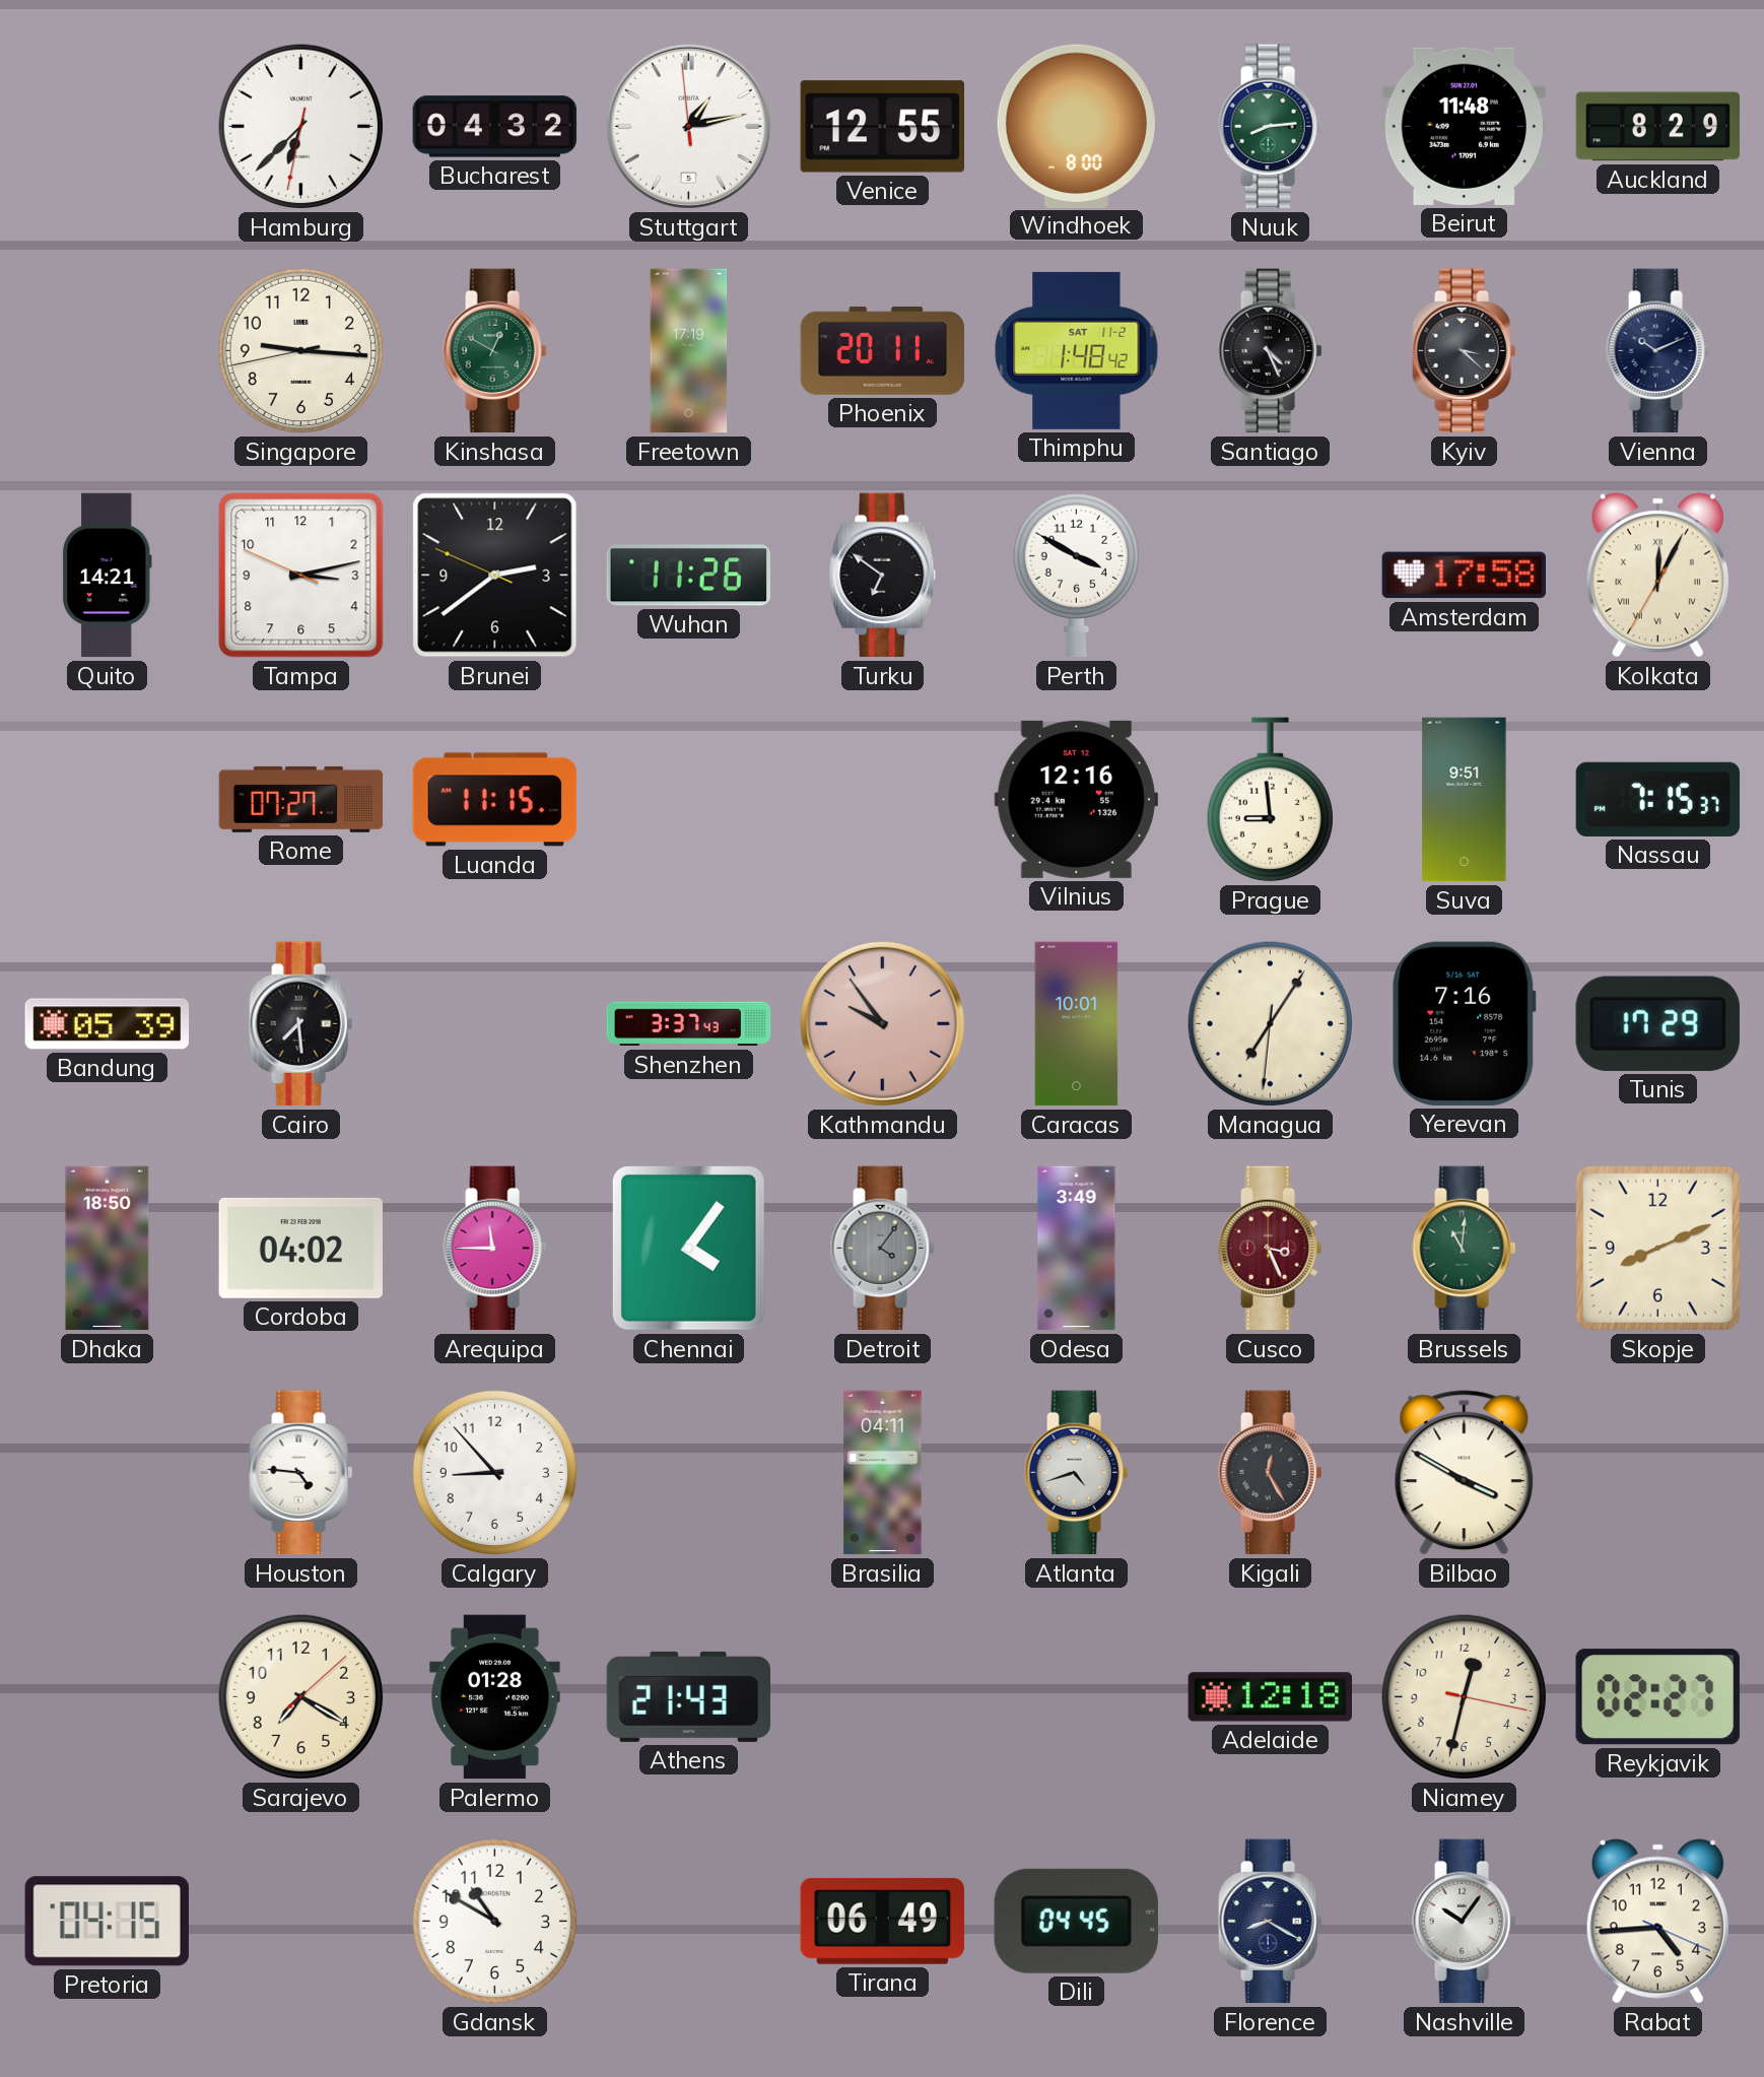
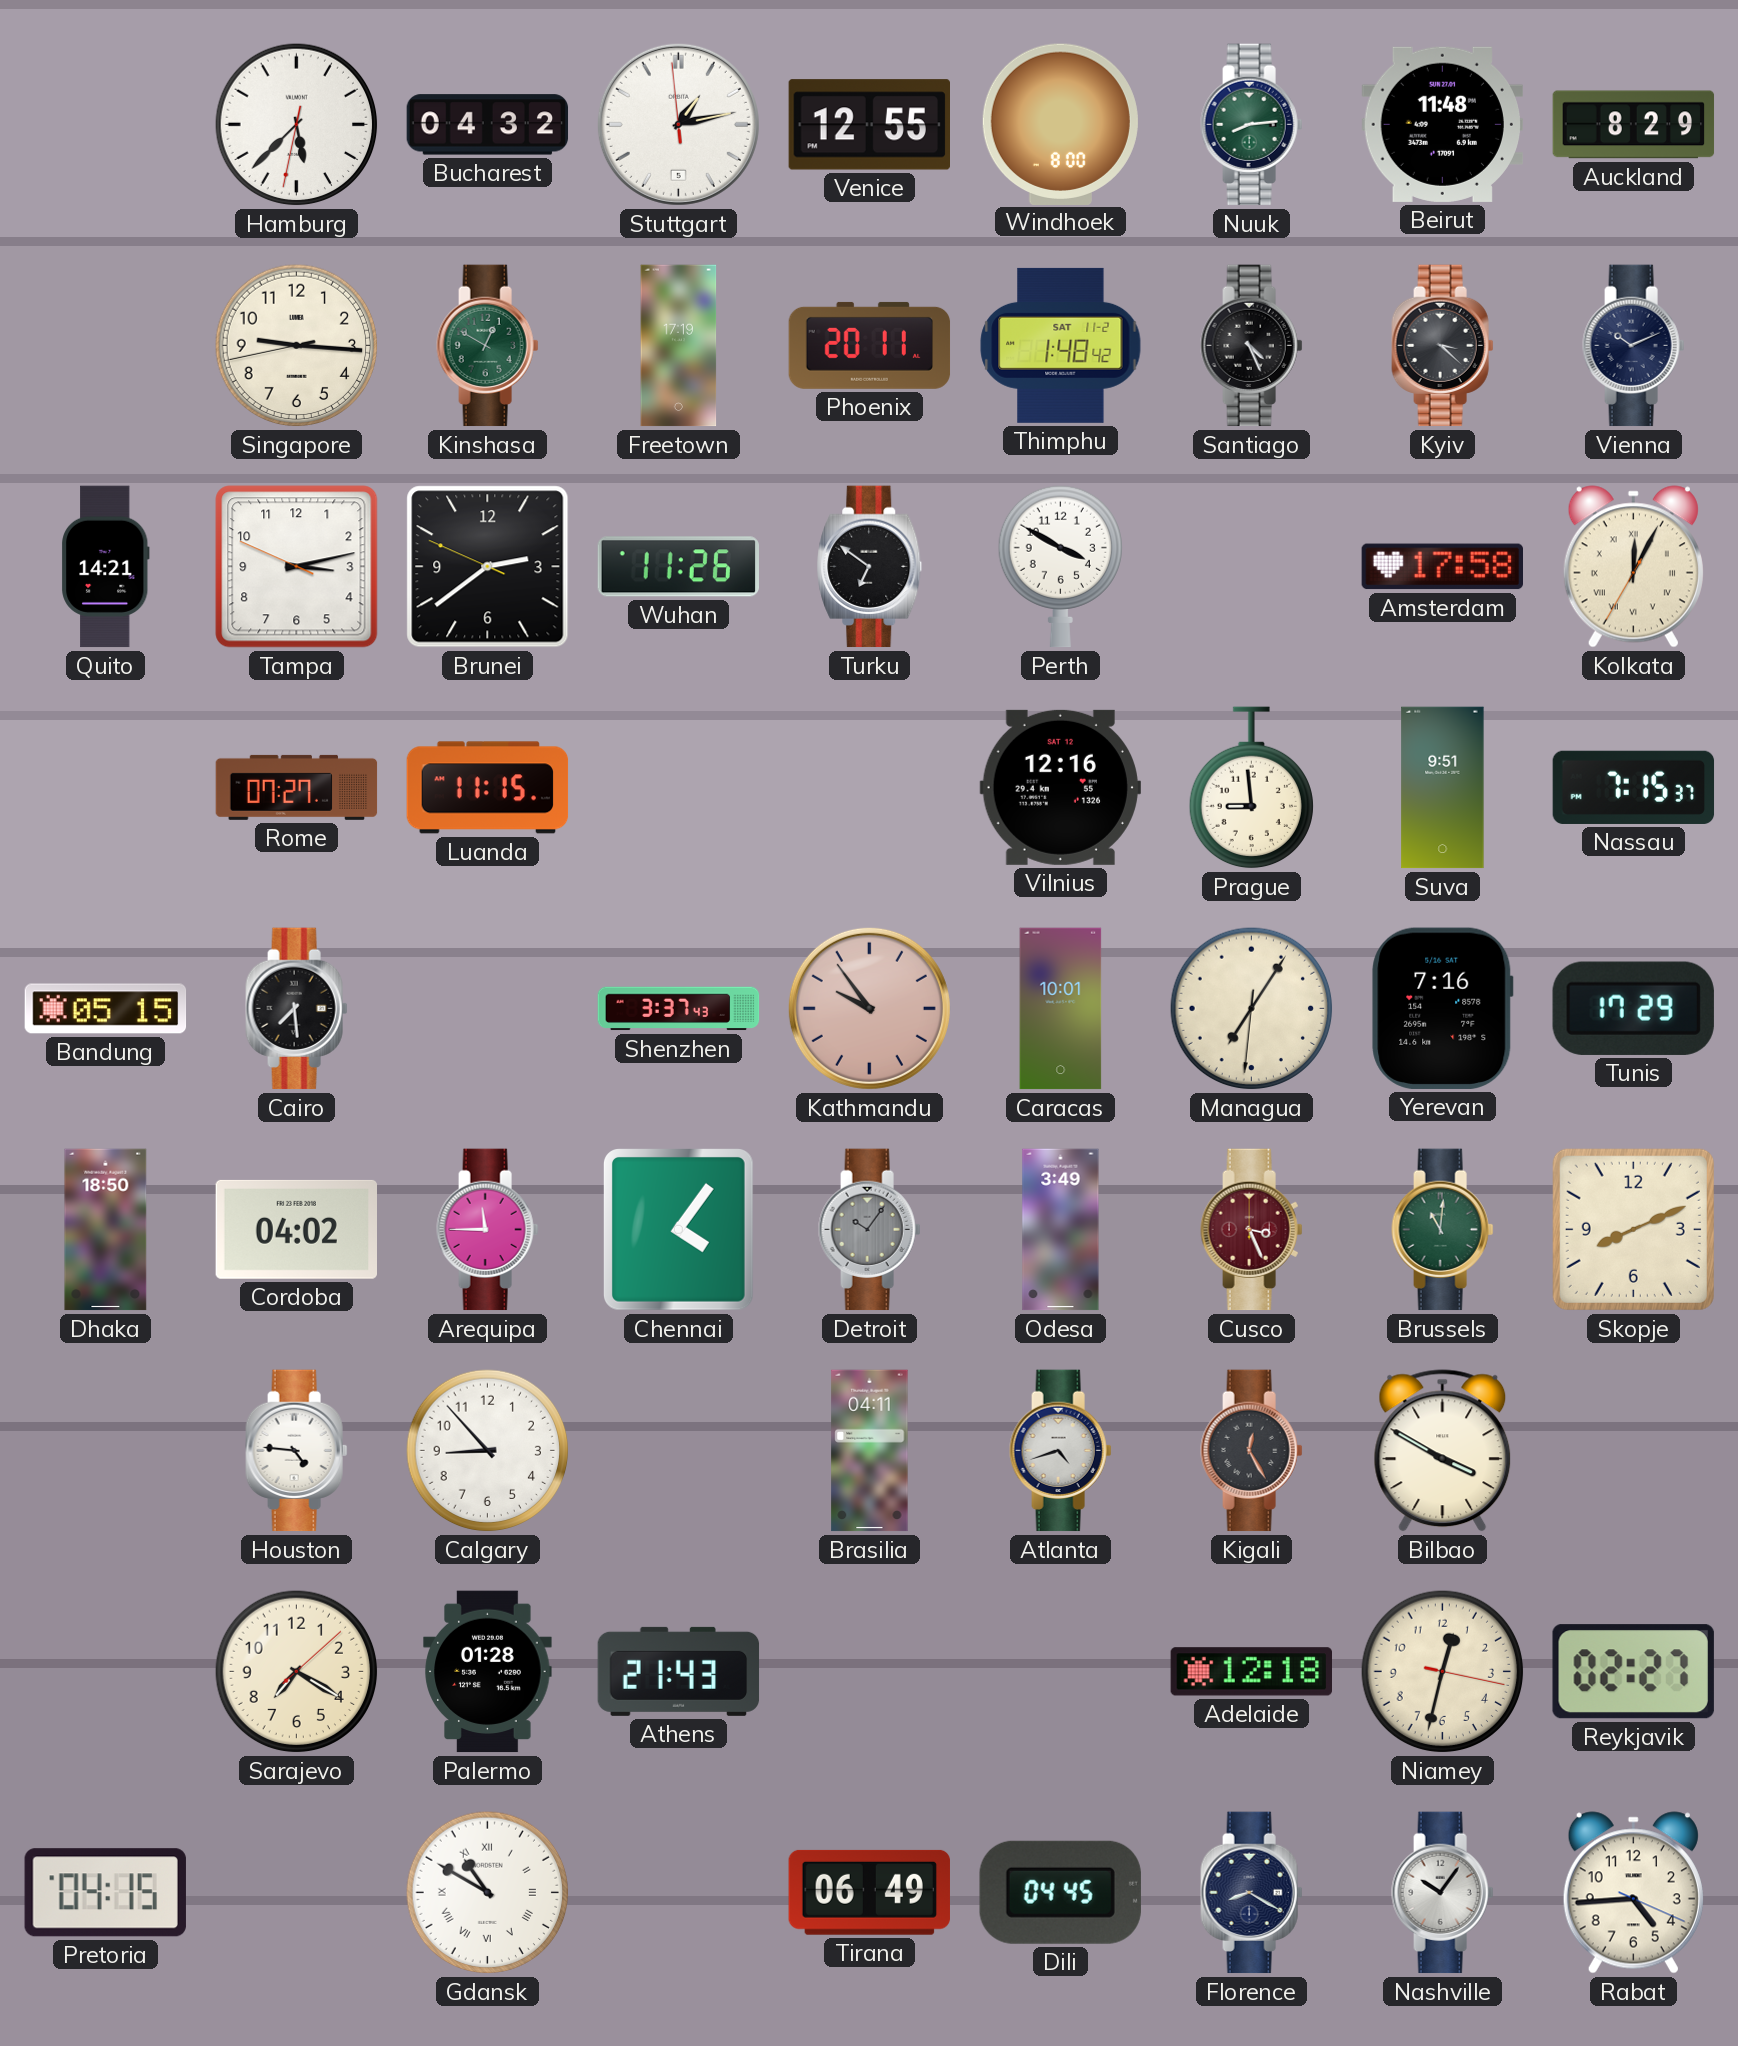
Hamburg: 6:37 -> 5:37
Bandung: 05:39 -> 05:15
Detroit: 4:06 -> 10:06
Gdansk numerals: Arabic -> Roman
